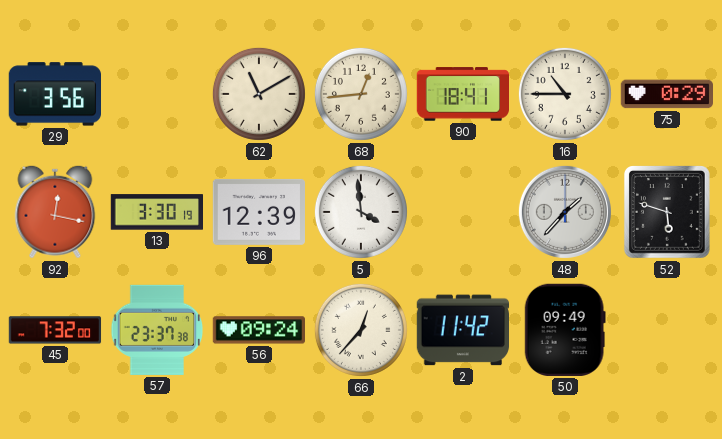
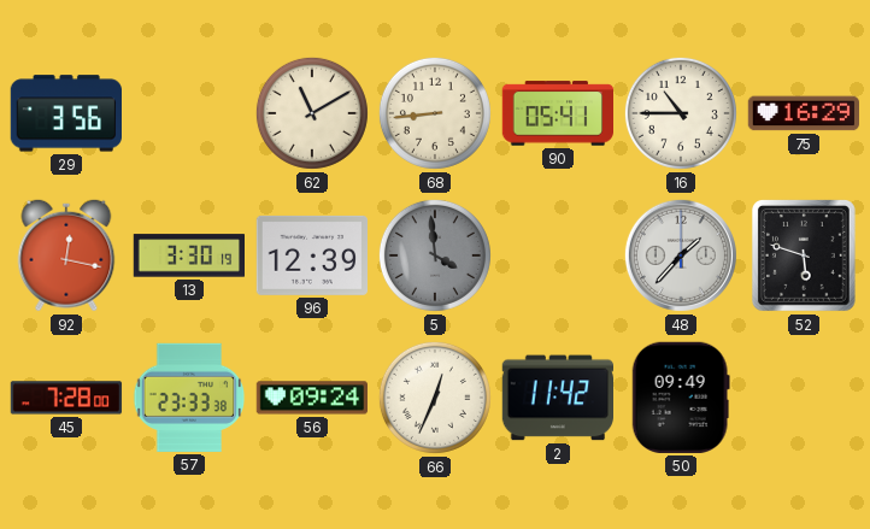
68: 12:44 -> 8:44
90: 18:41 -> 05:41
75: 0:29 -> 16:29
5 dial: white -> grey
45: 7:32 -> 7:28
57: 23:37 -> 23:33
66: 12:37 -> 12:34
